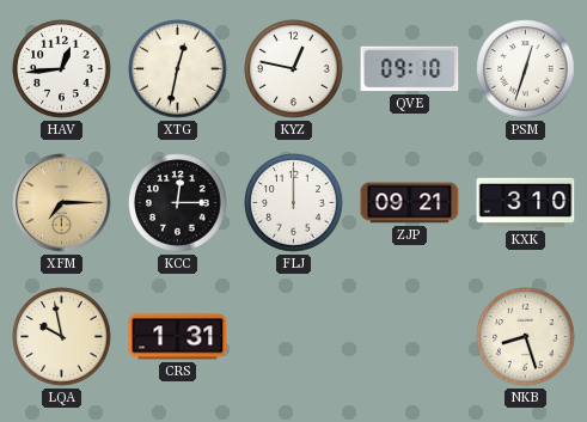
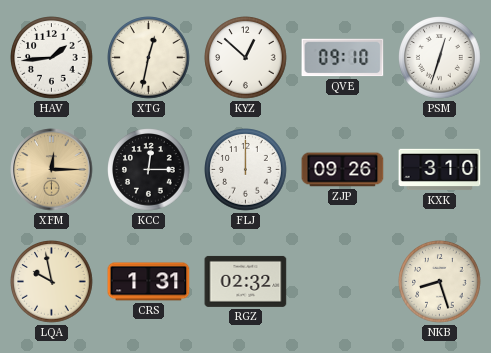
HAV: 12:44 -> 1:44
KYZ: 12:47 -> 12:52
XFM: 7:15 -> 12:15
ZJP: 09:21 -> 09:26
RGZ: none -> 02:32
